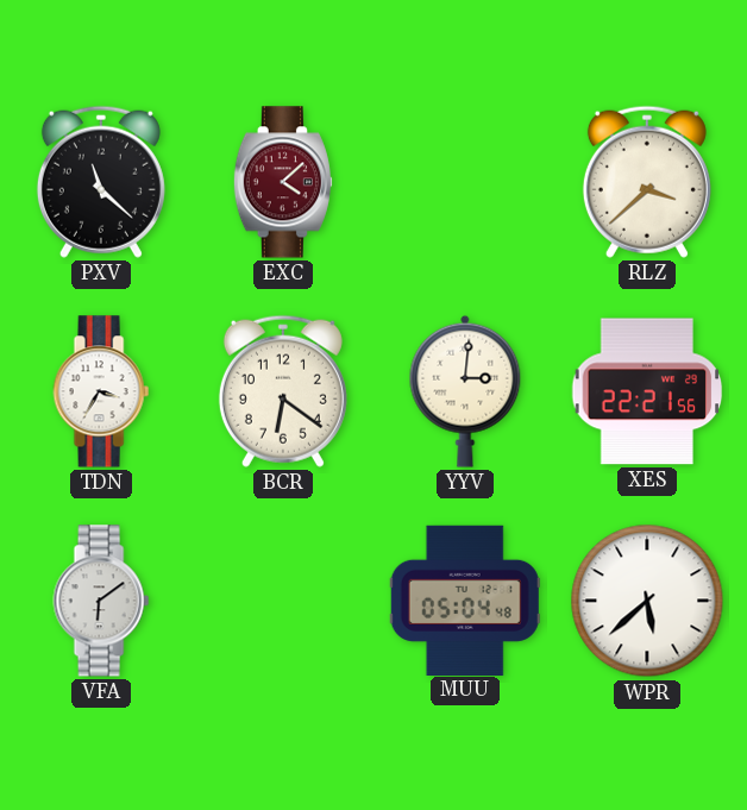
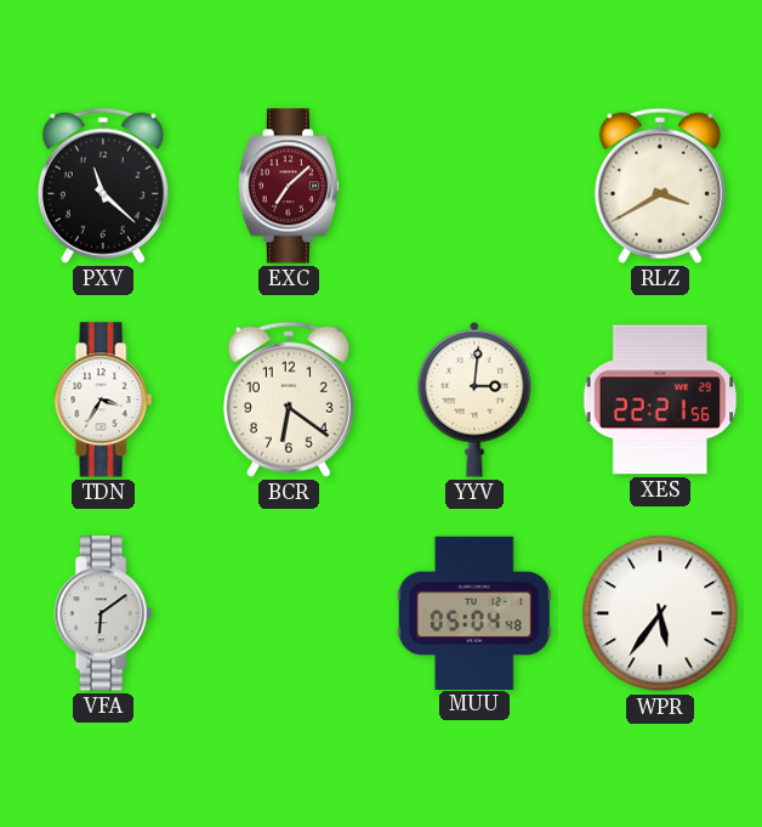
EXC: 4:08 -> 7:08
RLZ: 3:38 -> 3:40
WPR: 5:38 -> 5:36
